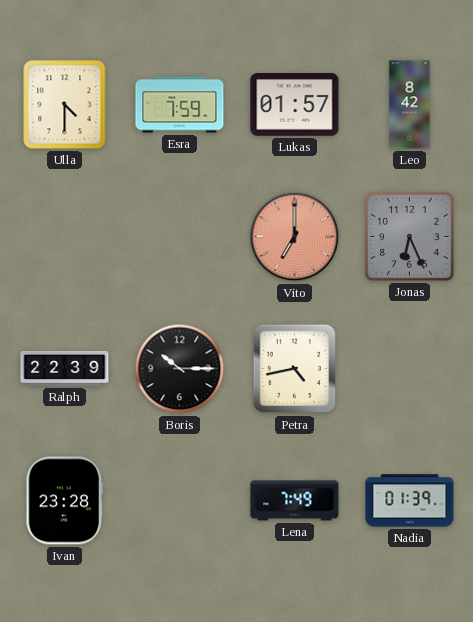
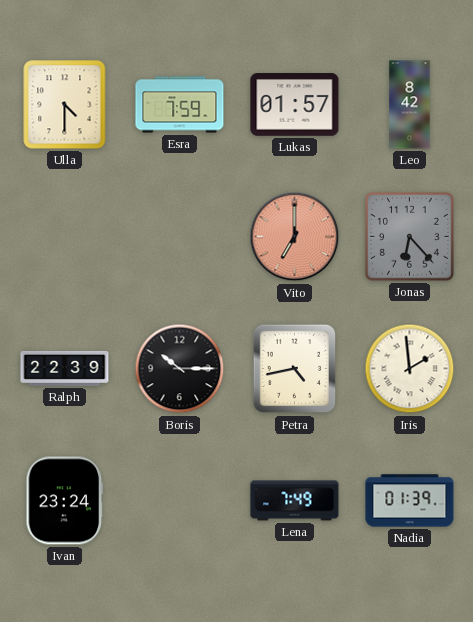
Jonas: 6:26 -> 6:23
Iris: none -> 1:59
Ivan: 23:28 -> 23:24
